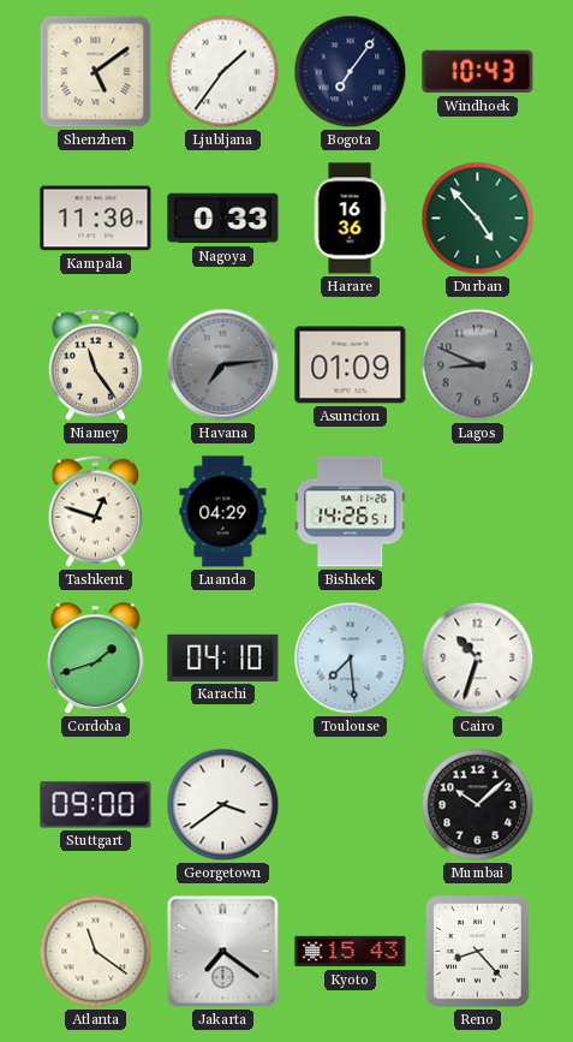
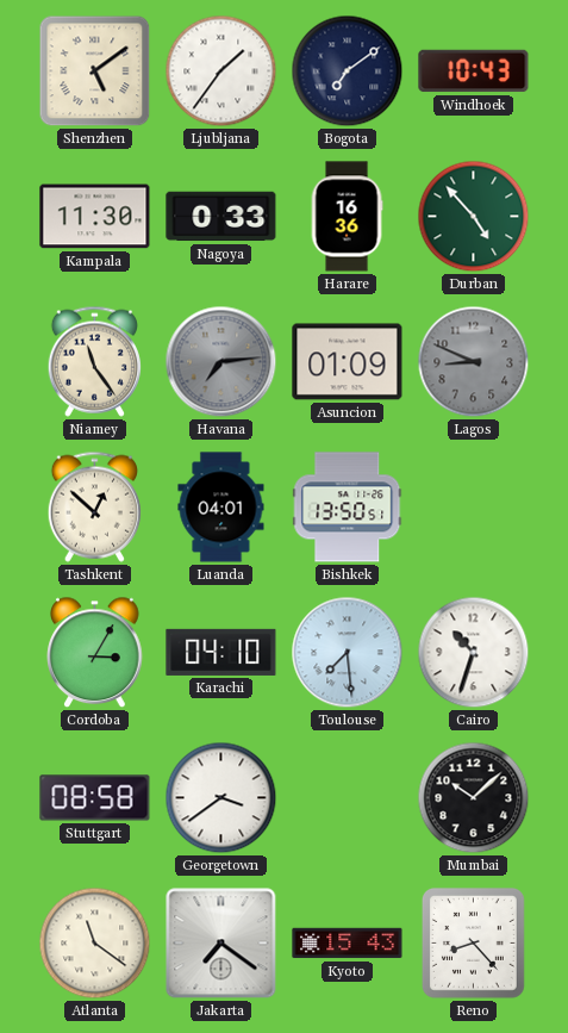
Bogota: 7:06 -> 7:09
Tashkent: 12:48 -> 12:52
Luanda: 04:29 -> 04:01
Bishkek: 14:26 -> 13:50
Cordoba: 1:42 -> 3:05
Stuttgart: 09:00 -> 08:58
